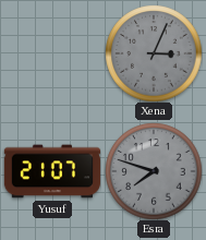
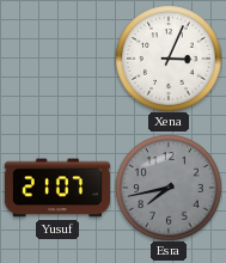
Xena dial: grey -> white
Esra: 7:48 -> 7:43
